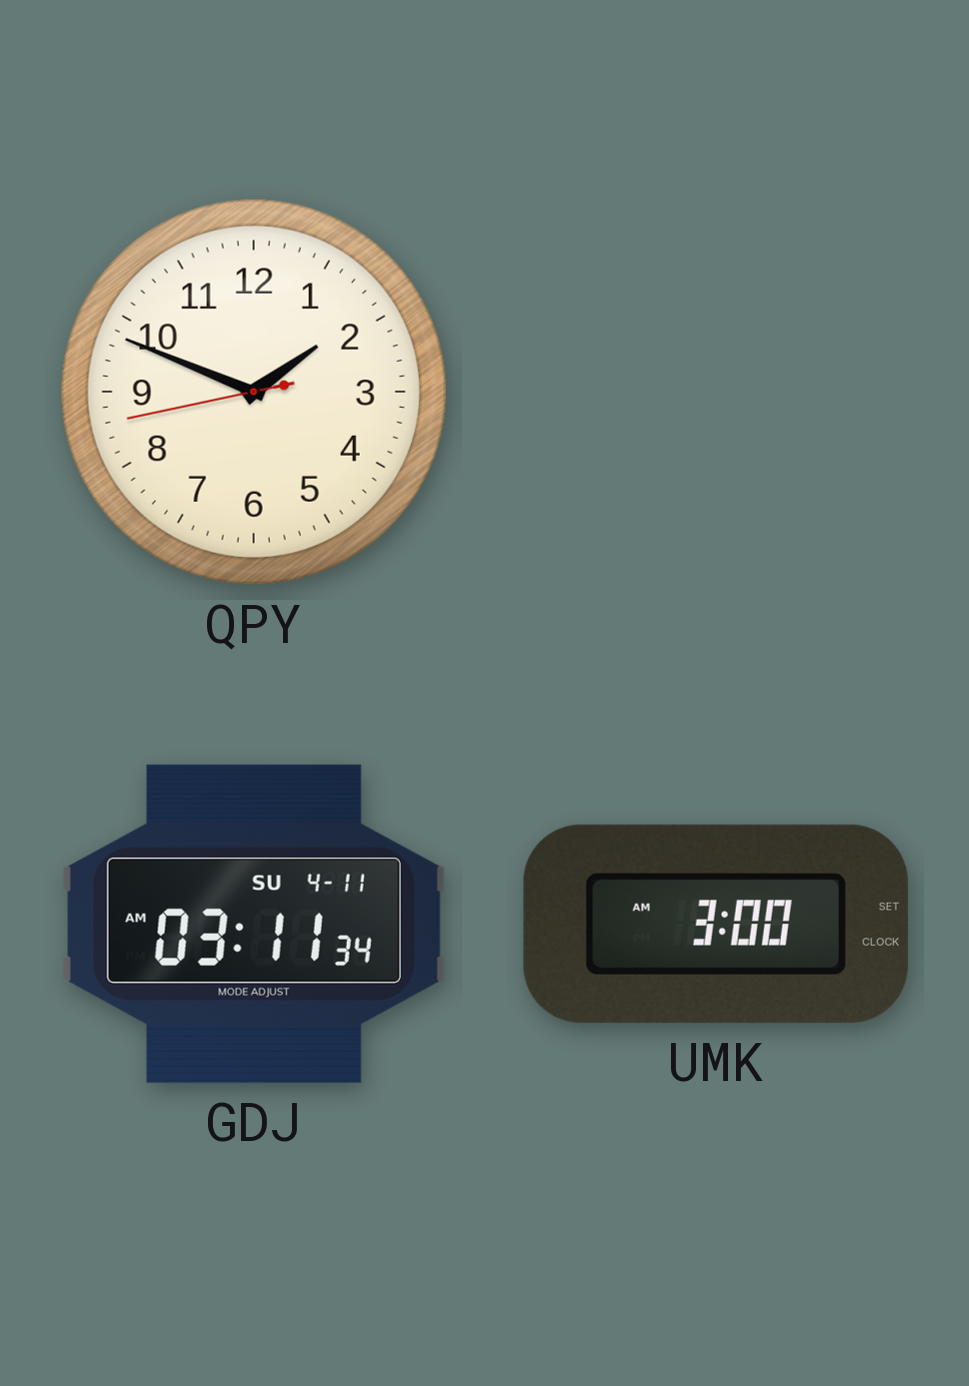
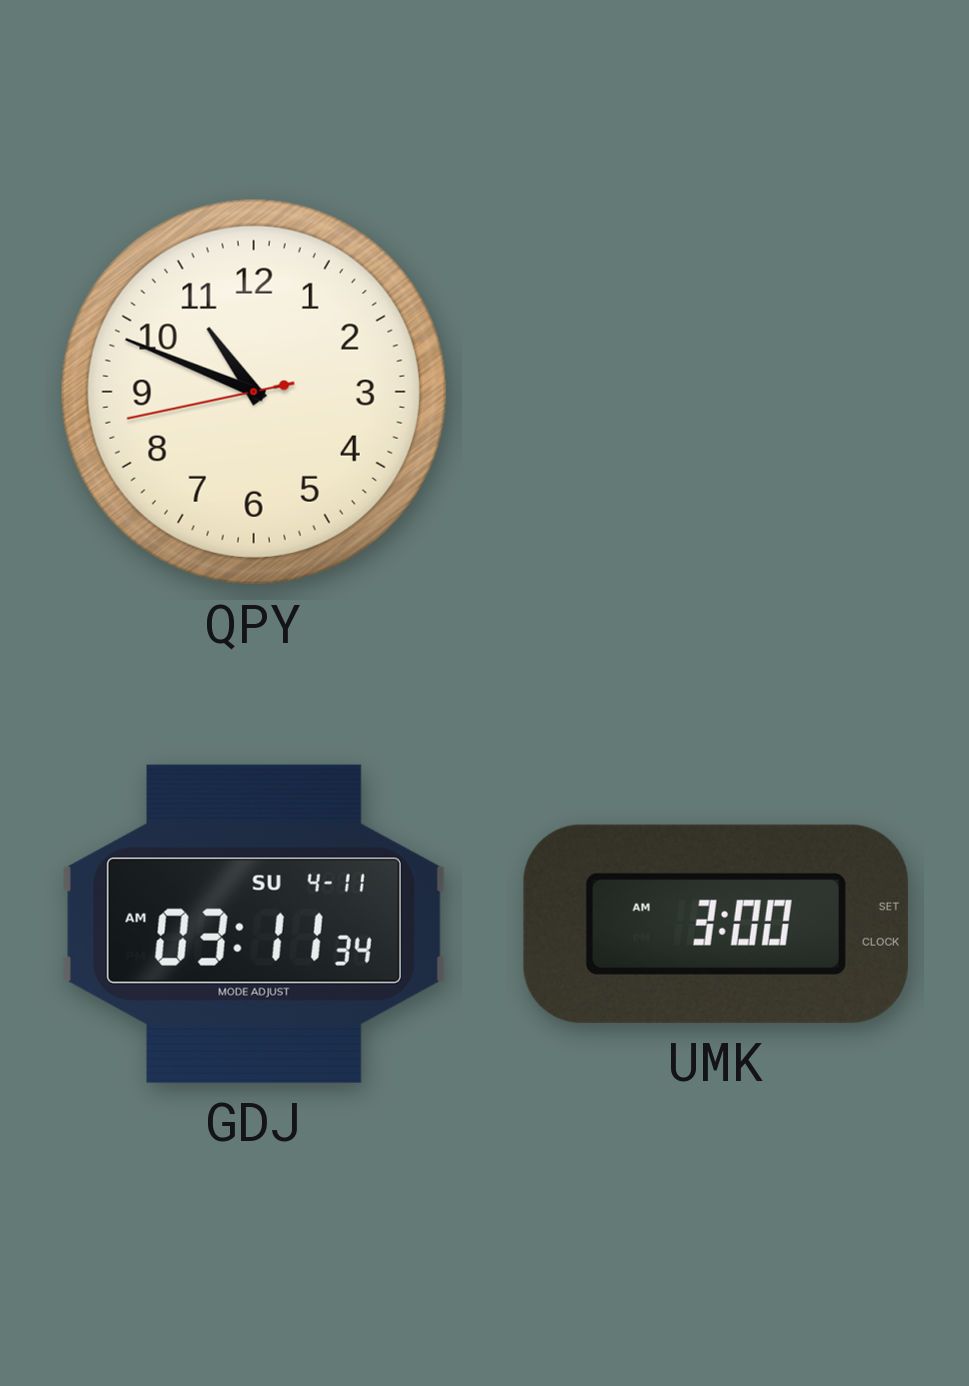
QPY: 1:48 -> 10:48
